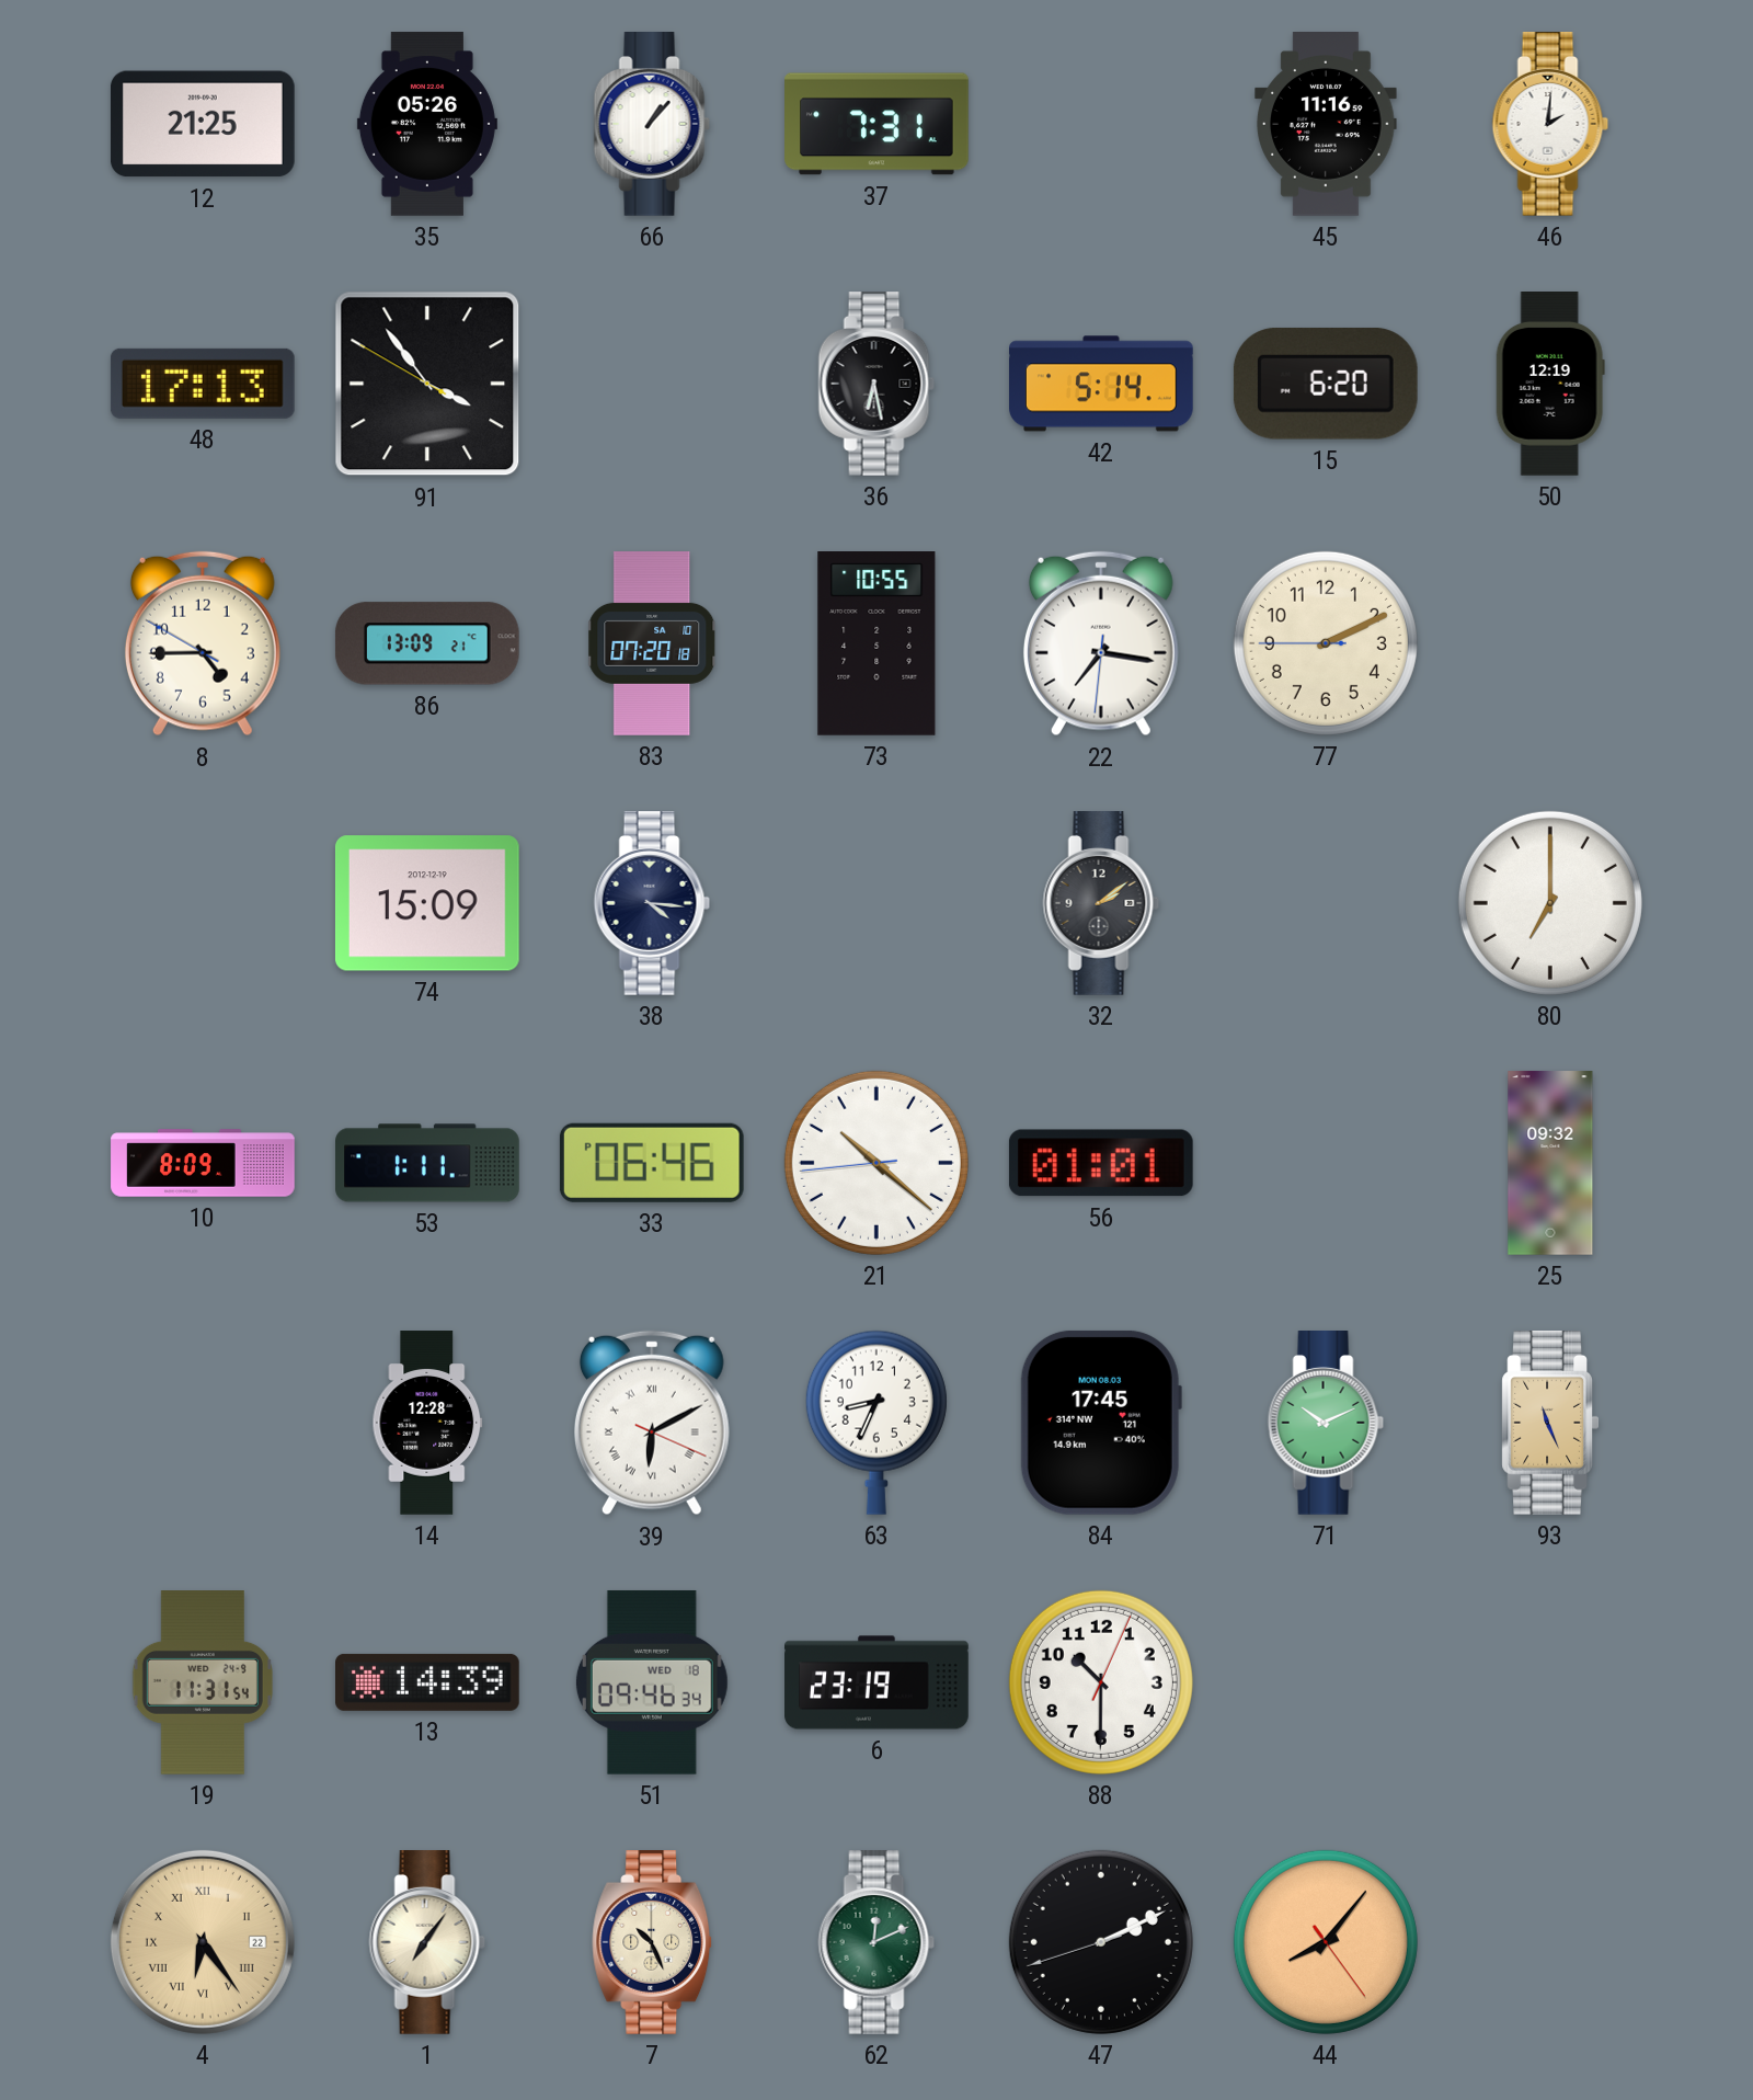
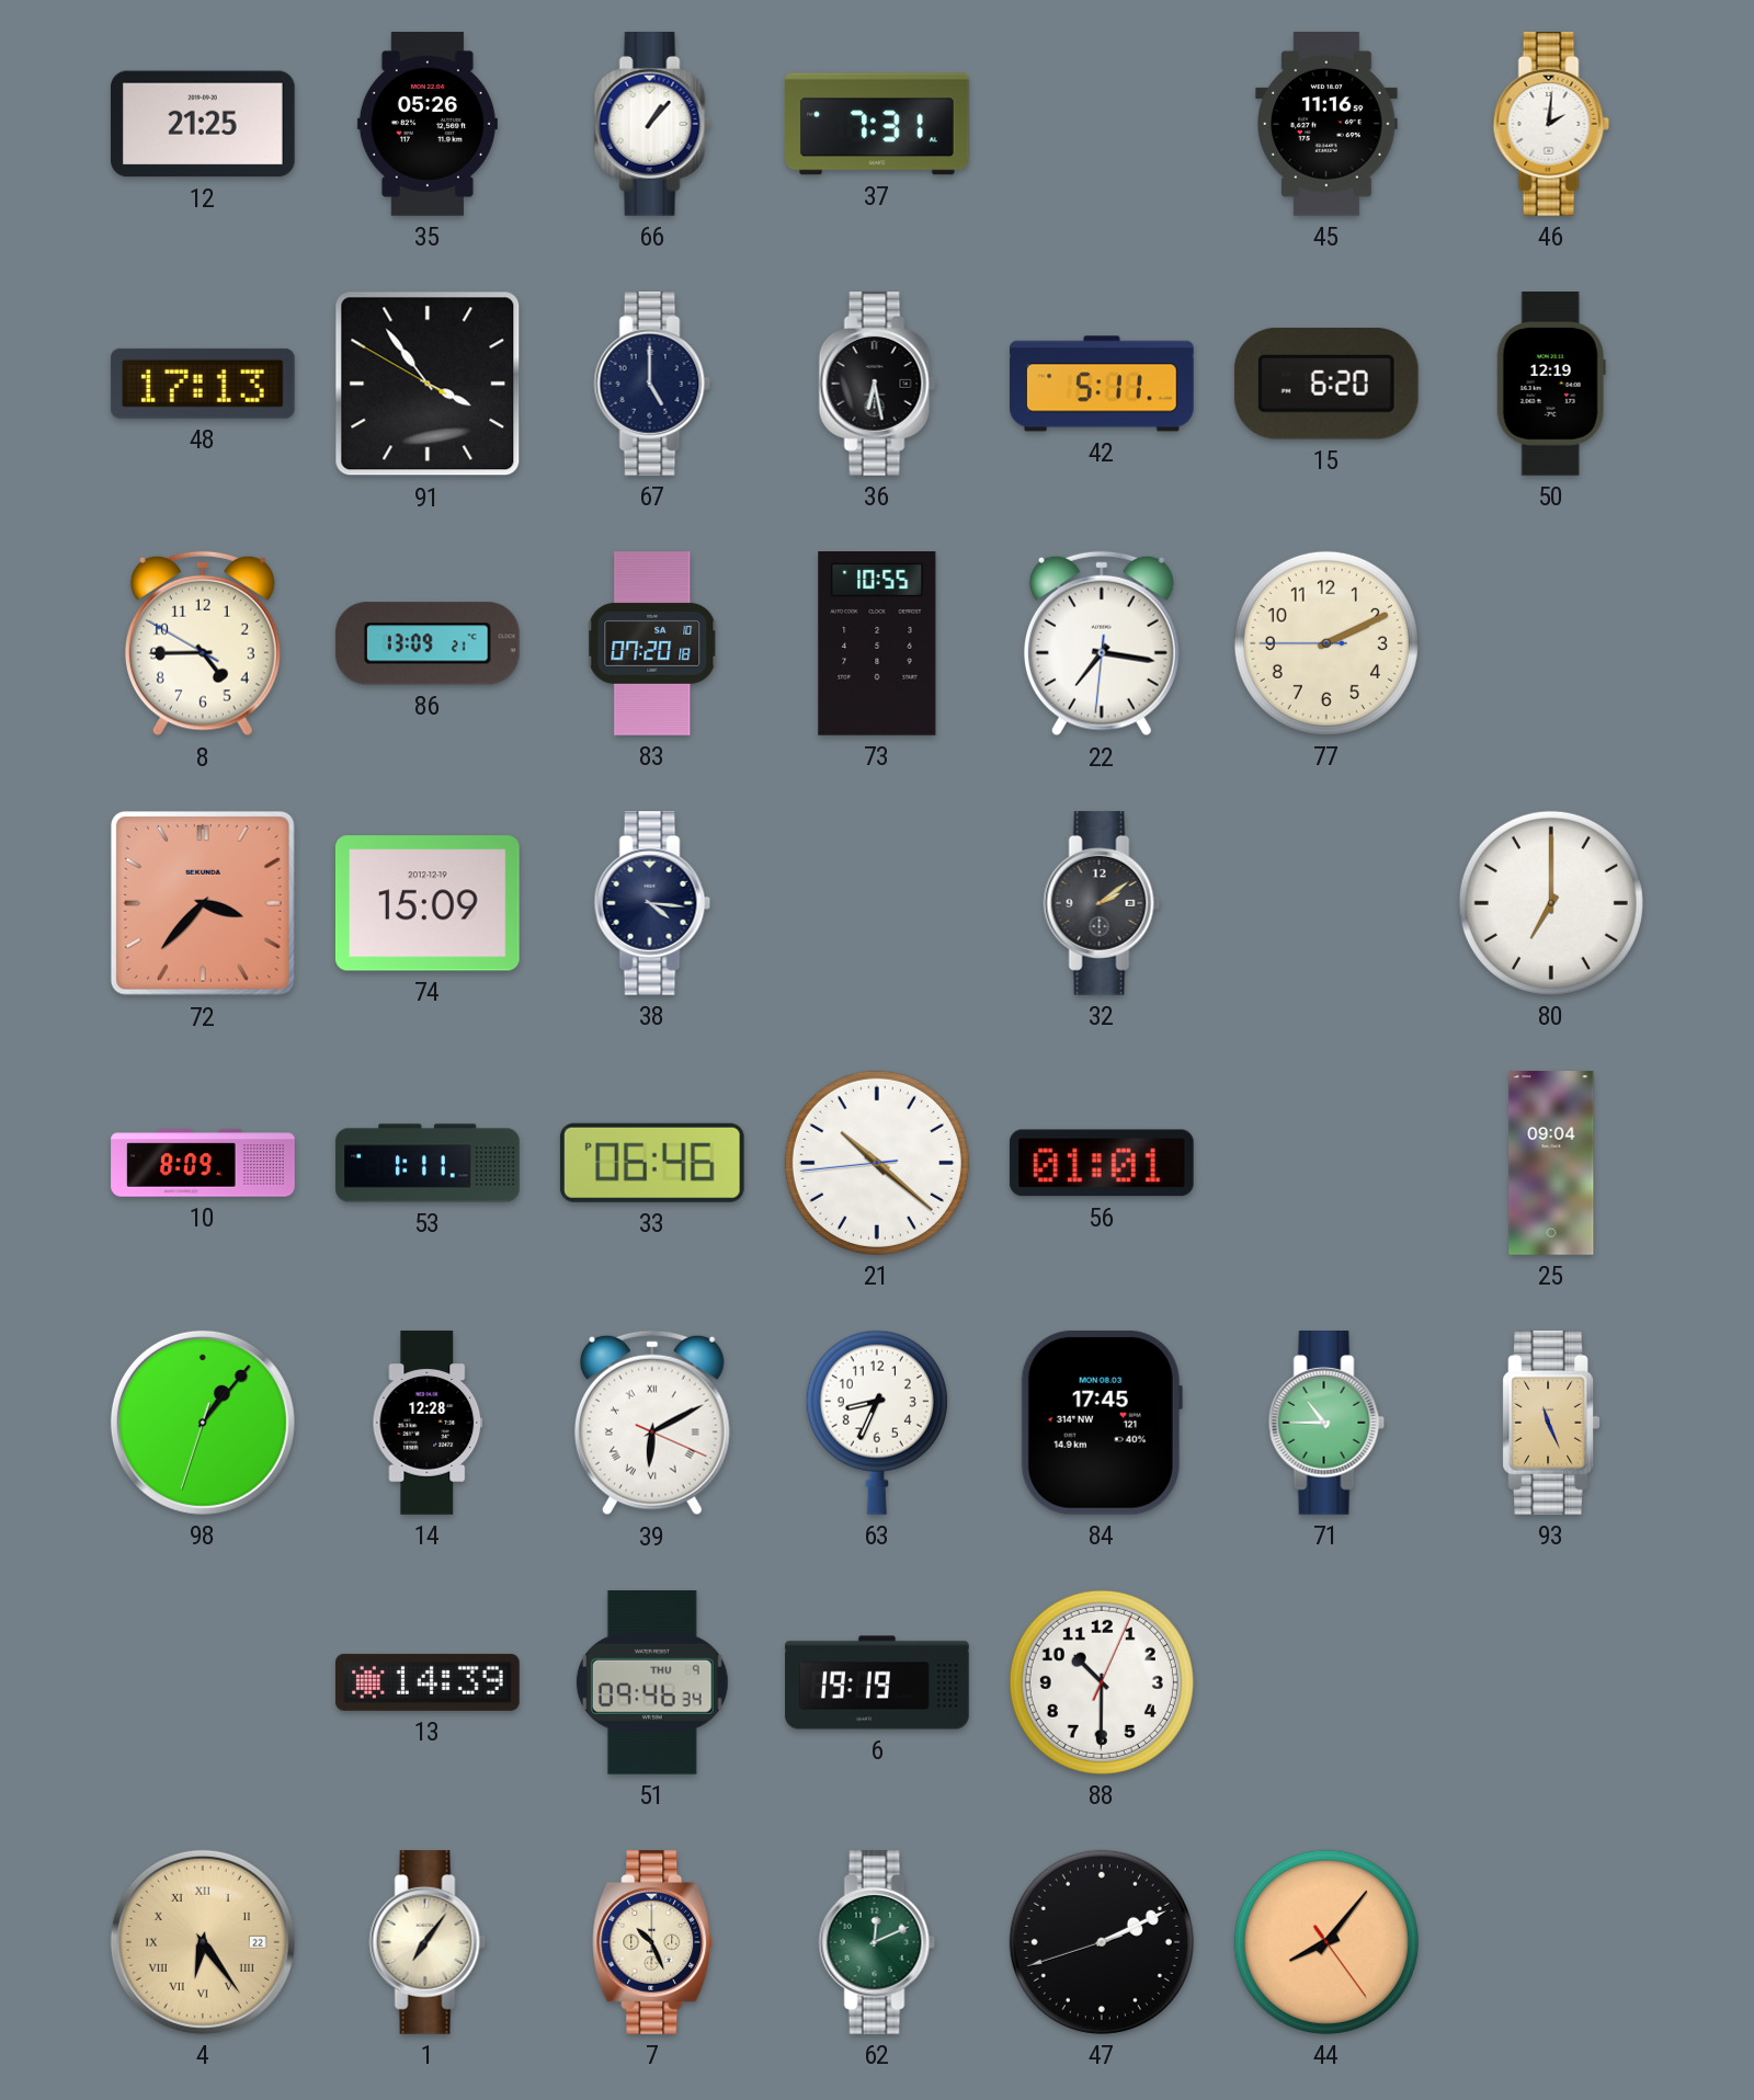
67: none -> 5:00
42: 5:14 -> 5:11
72: none -> 3:37
25: 09:32 -> 09:04
98: none -> 1:06
71: 10:11 -> 10:45
19: 11:31 -> none
51 date: WED 18 -> THU 9
6: 23:19 -> 19:19
